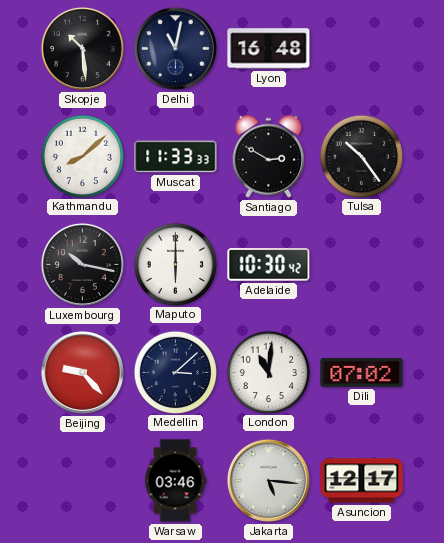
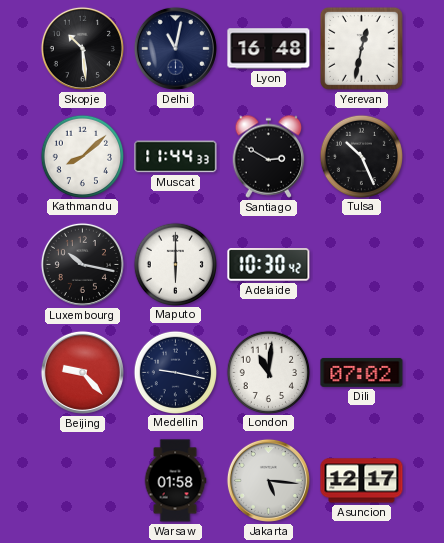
Yerevan: none -> 12:32
Muscat: 11:33 -> 11:44
Tulsa: 10:24 -> 10:26
Medellin: 3:08 -> 9:17
Warsaw: 03:46 -> 01:58
